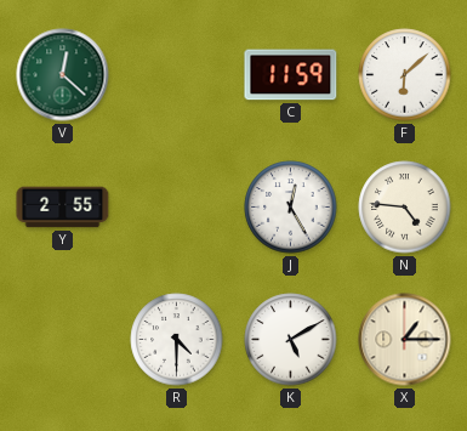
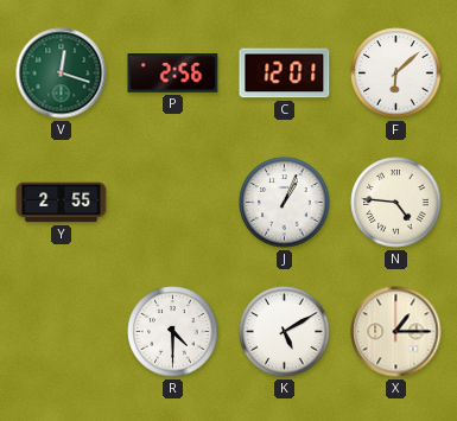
V: 12:22 -> 12:18
P: none -> 2:56
C: 11:59 -> 12:01
J: 12:25 -> 1:04
